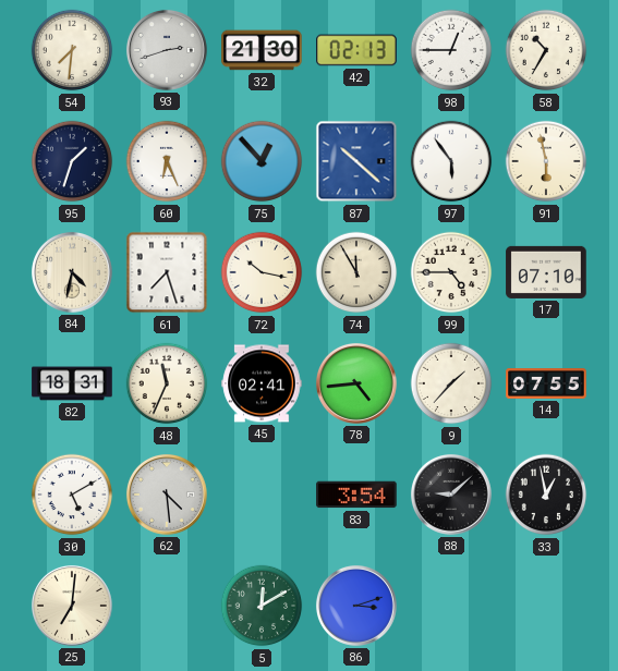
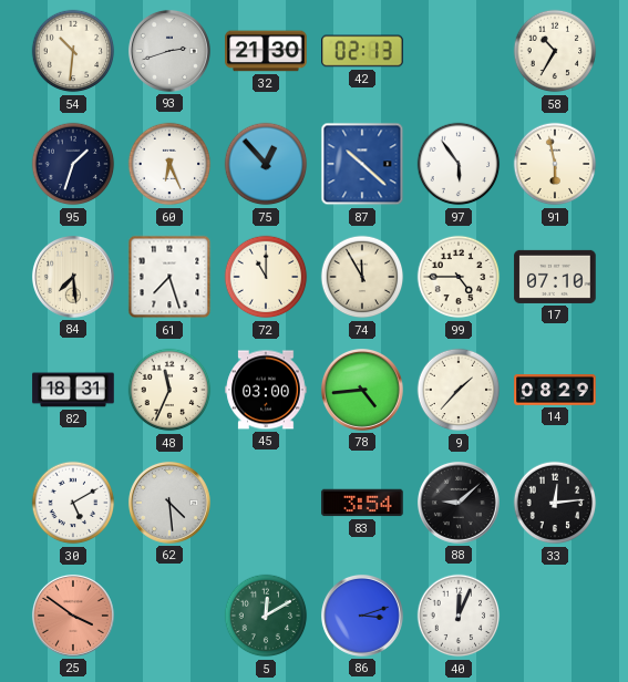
54: 7:31 -> 10:31
98: 12:45 -> none
84: 4:32 -> 7:29
72: 10:17 -> 11:00
45: 02:41 -> 03:00
14: 07:55 -> 08:29
33: 12:58 -> 12:14
25: 7:01 -> 3:51
25 dial: cream -> salmon
40: none -> 12:04
